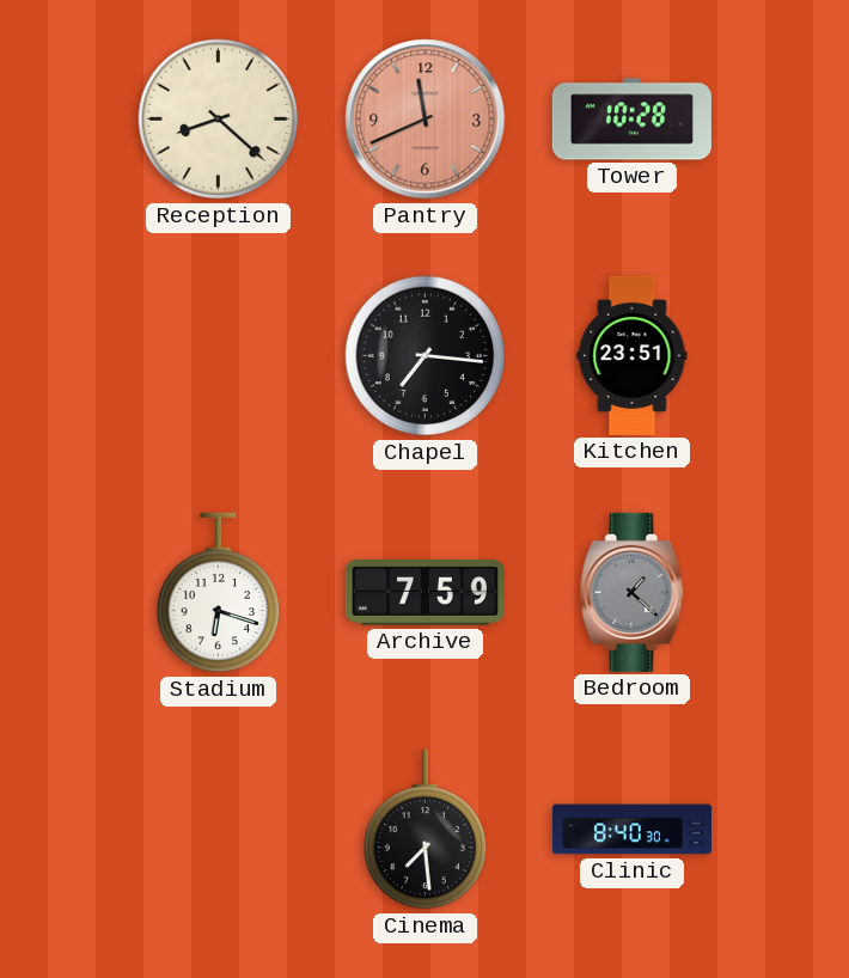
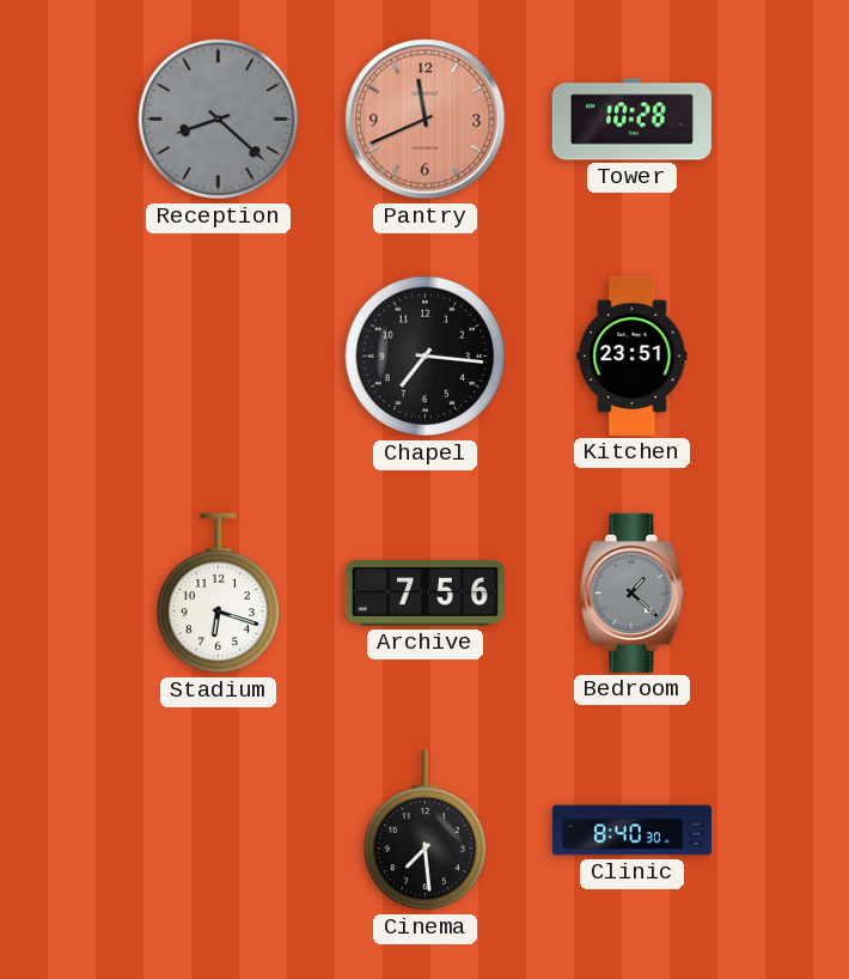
Reception dial: cream -> grey
Archive: 7:59 -> 7:56
